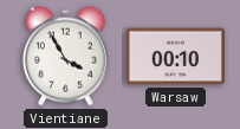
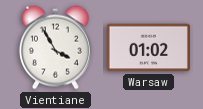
Warsaw: 00:10 -> 01:02
